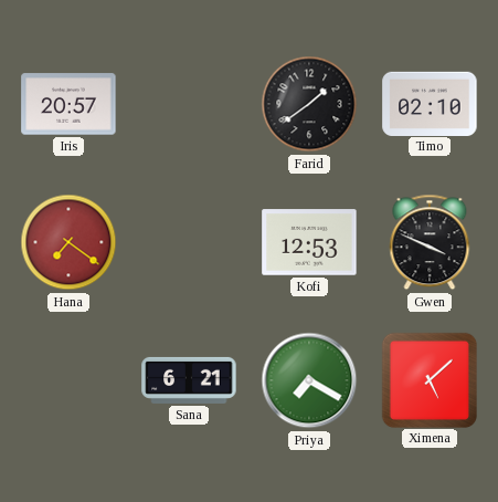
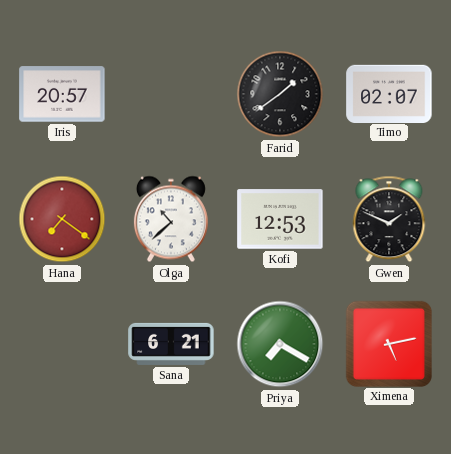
Timo: 02:10 -> 02:07
Olga: none -> 10:38
Gwen: 3:49 -> 1:49
Ximena: 5:08 -> 5:13
